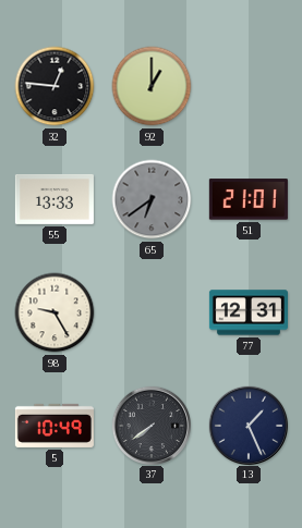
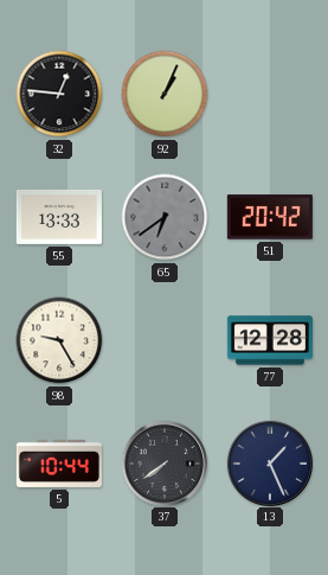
92: 1:00 -> 1:04
51: 21:01 -> 20:42
77: 12:31 -> 12:28
5: 10:49 -> 10:44
